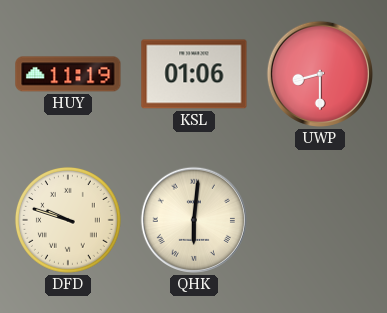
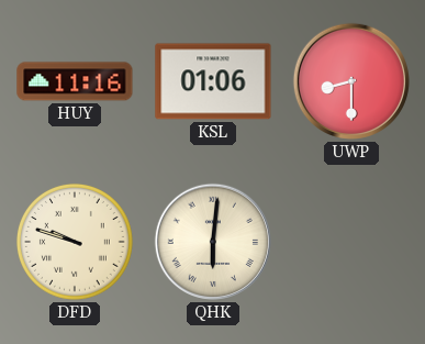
HUY: 11:19 -> 11:16
